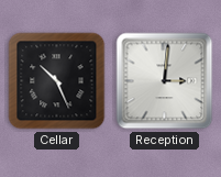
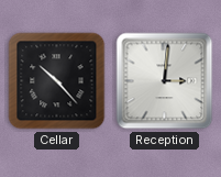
Cellar: 10:26 -> 10:23
